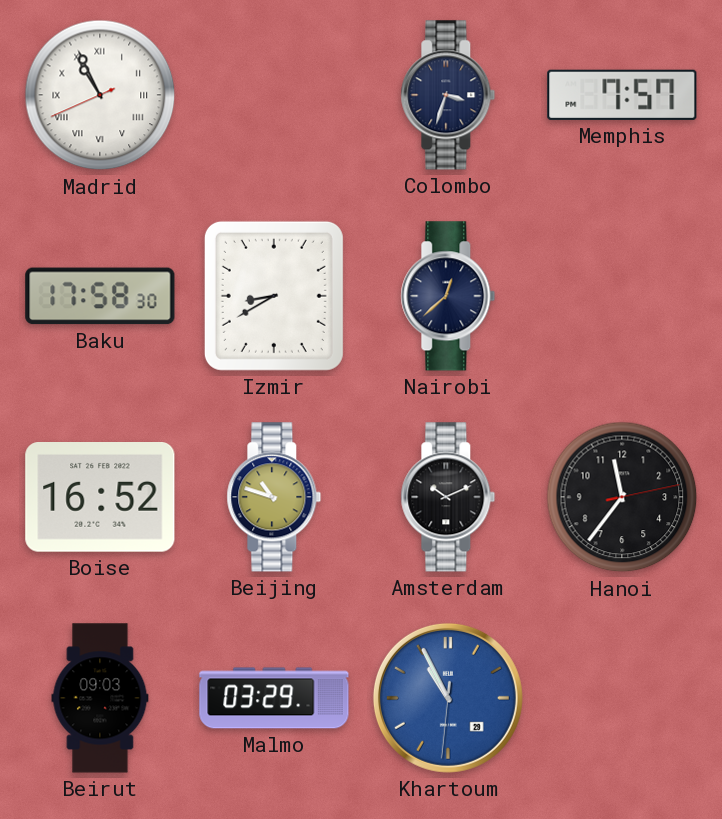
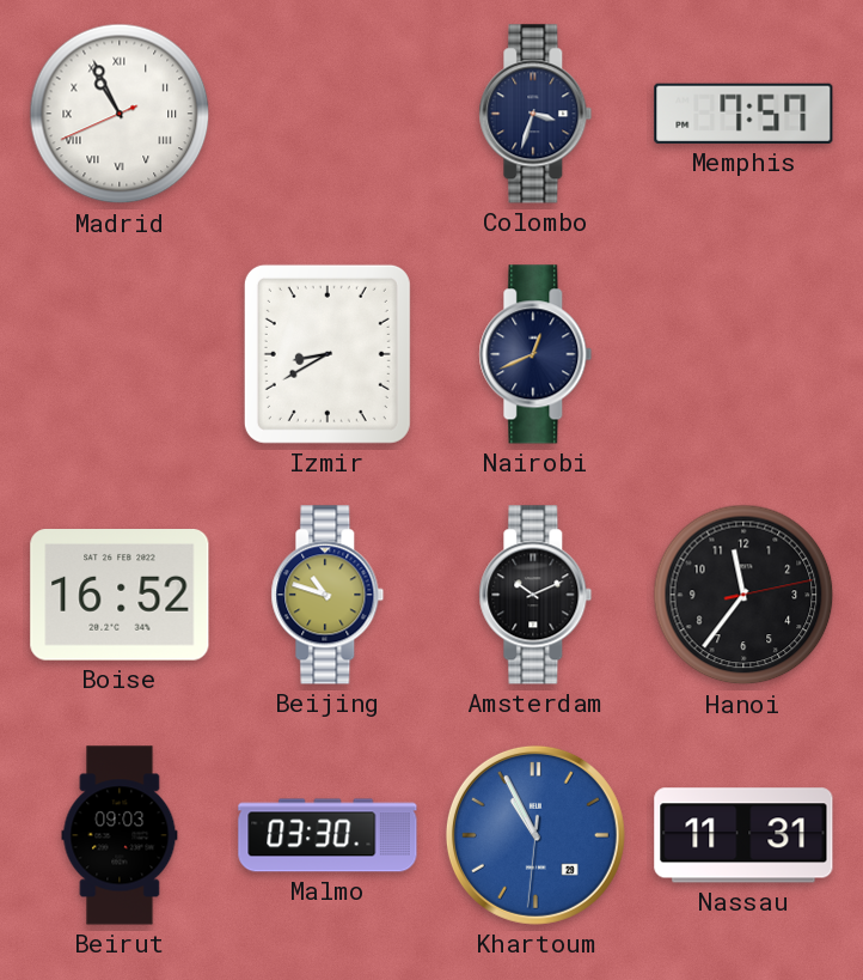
Baku: 17:58 -> none
Nairobi: 12:38 -> 12:41
Malmo: 03:29 -> 03:30
Nassau: none -> 11:31
